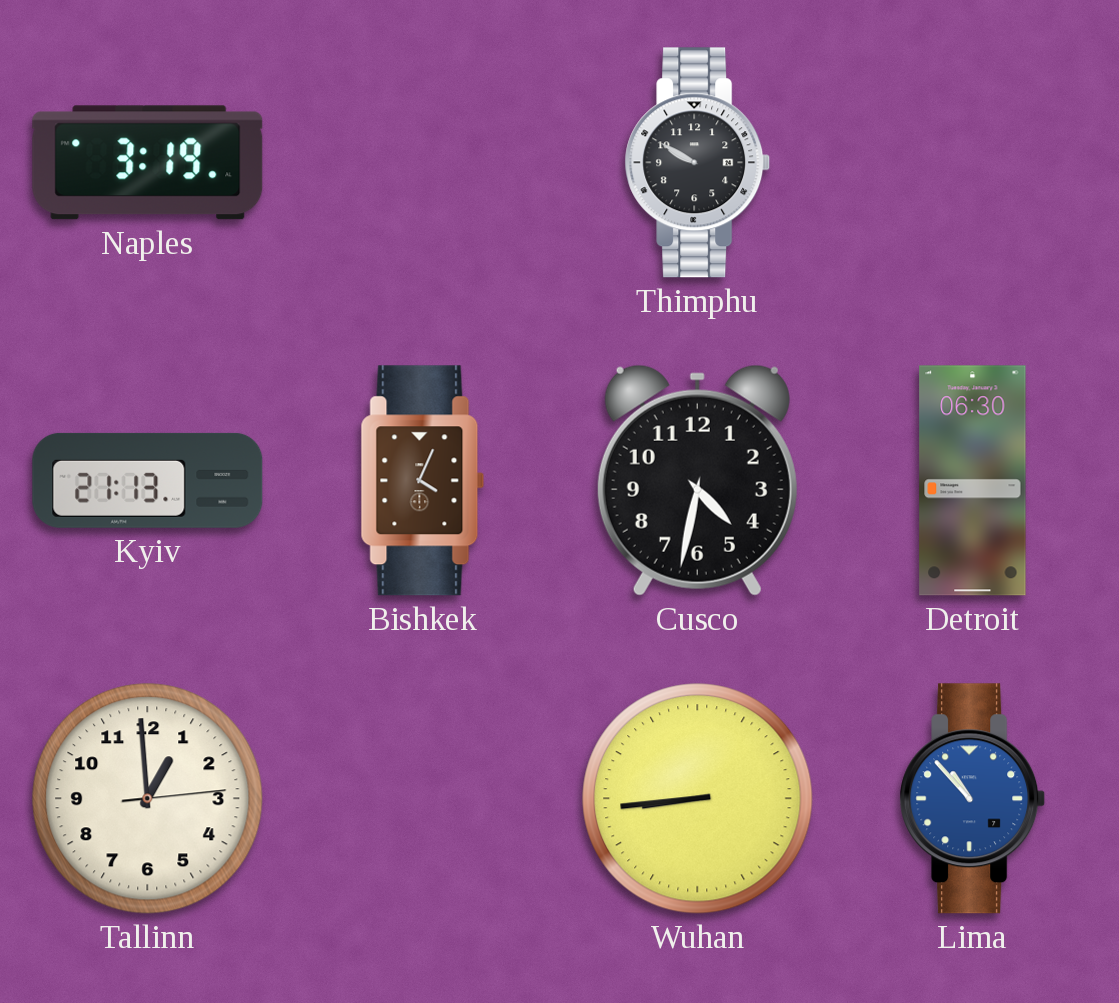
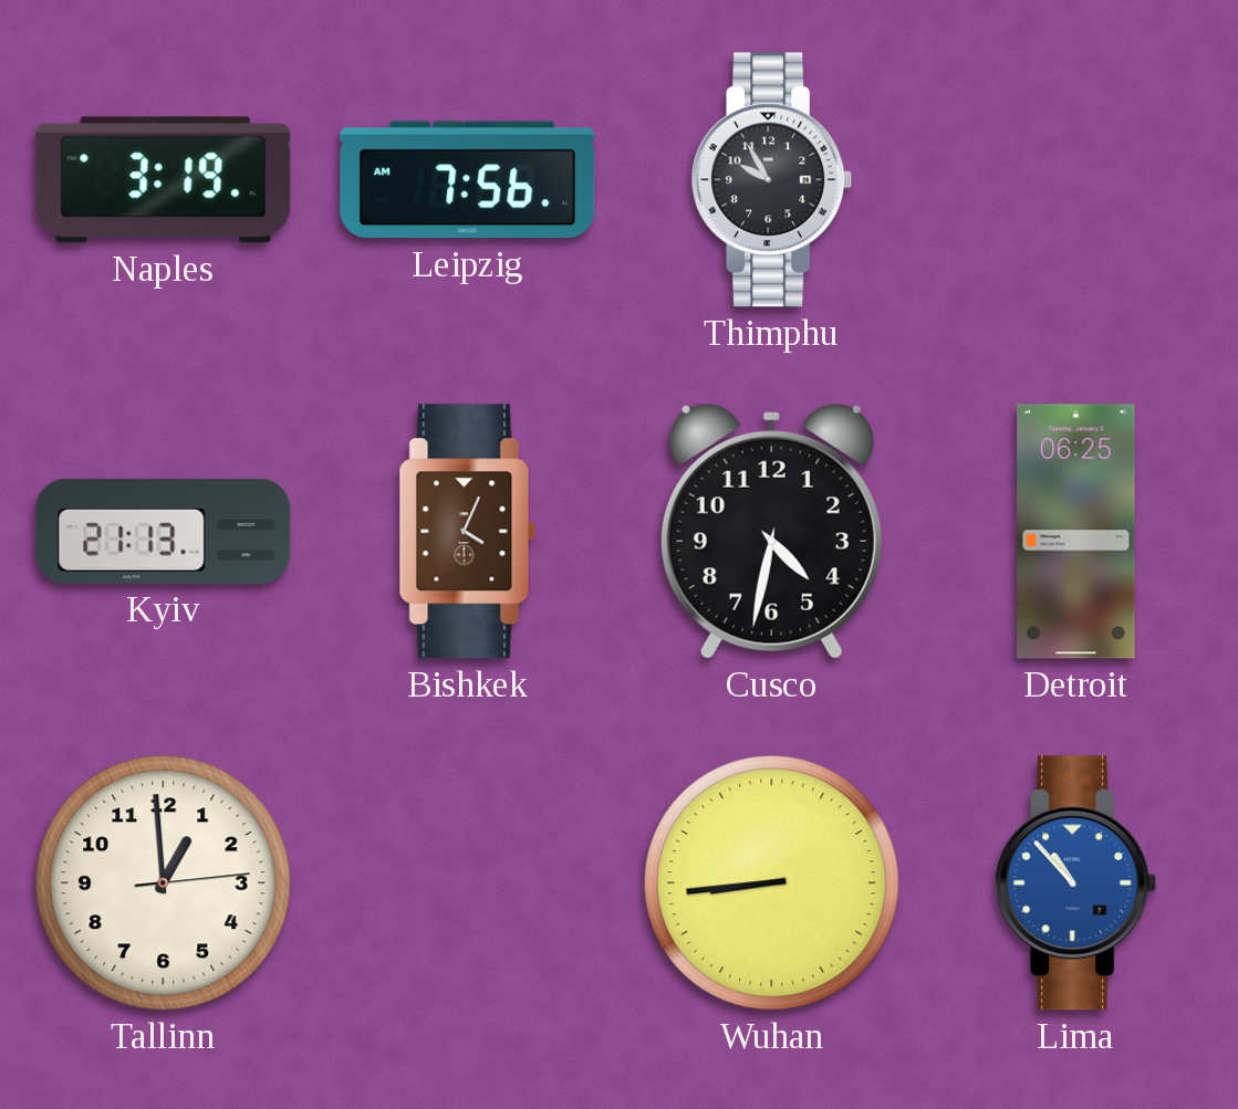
Leipzig: none -> 7:56
Thimphu: 9:50 -> 9:55
Detroit: 06:30 -> 06:25
